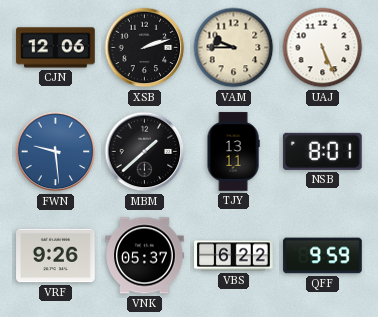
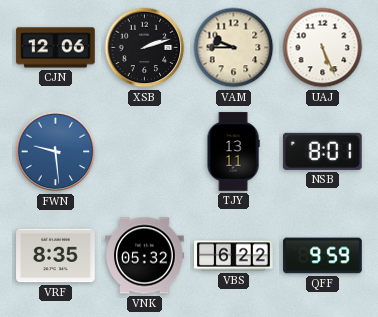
MBM: 1:38 -> none
VRF: 9:26 -> 8:35
VNK: 05:37 -> 05:32
